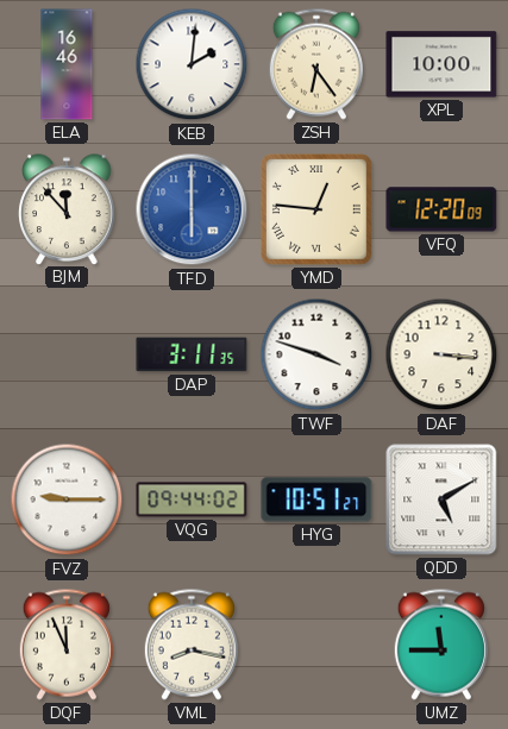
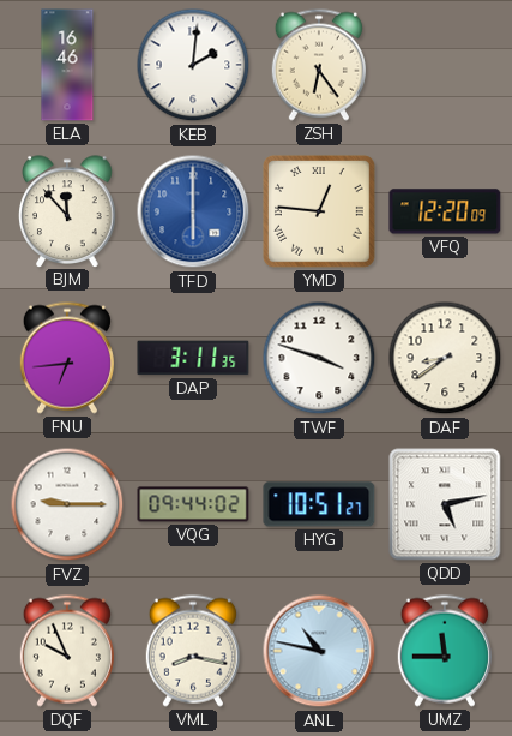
XPL: 10:00 -> none
FNU: none -> 6:44
DAF: 3:16 -> 8:39
QDD: 5:10 -> 5:13
DQF: 11:56 -> 9:56
ANL: none -> 10:47
